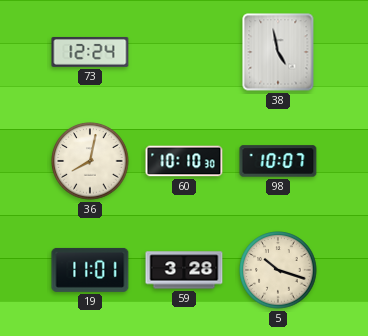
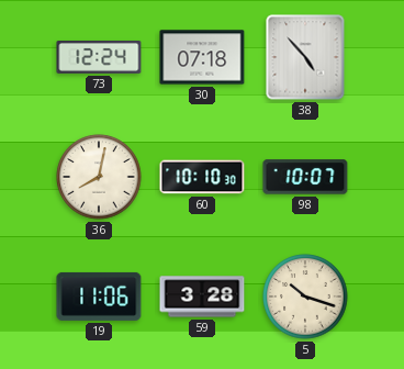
30: none -> 07:18
38: 4:58 -> 4:53
19: 11:01 -> 11:06
